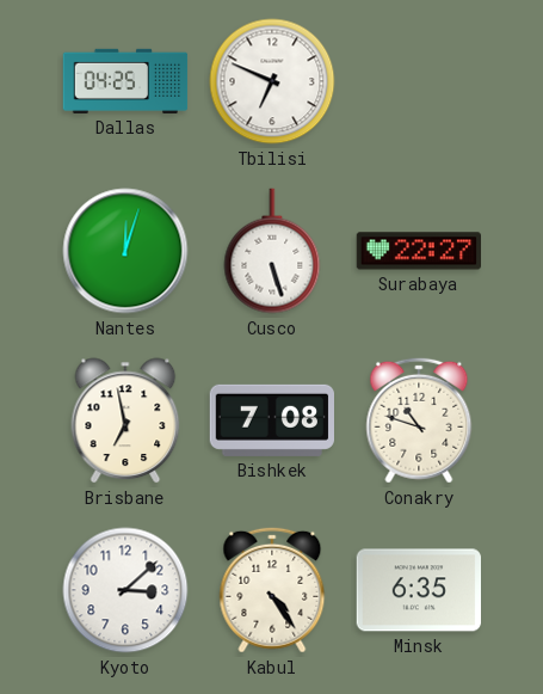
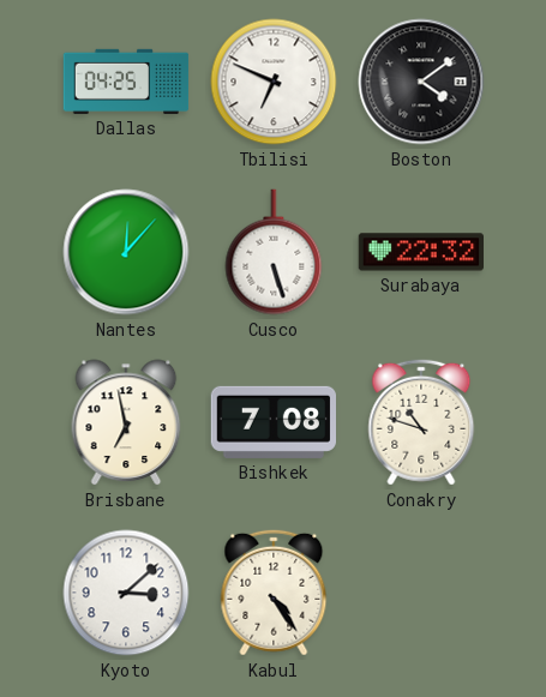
Boston: none -> 4:09
Nantes: 12:03 -> 12:07
Surabaya: 22:27 -> 22:32
Minsk: 6:35 -> none
